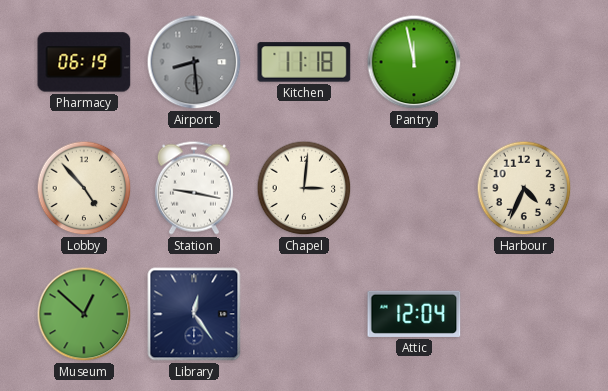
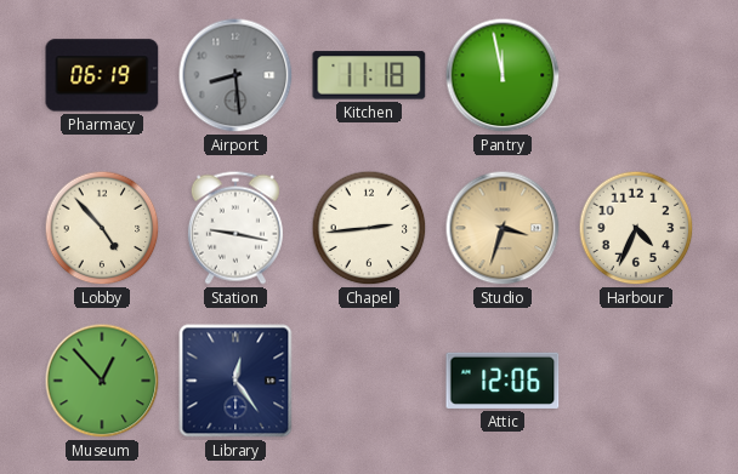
Chapel: 3:01 -> 2:44
Studio: none -> 3:33
Museum: 12:52 -> 12:53
Attic: 12:04 -> 12:06
